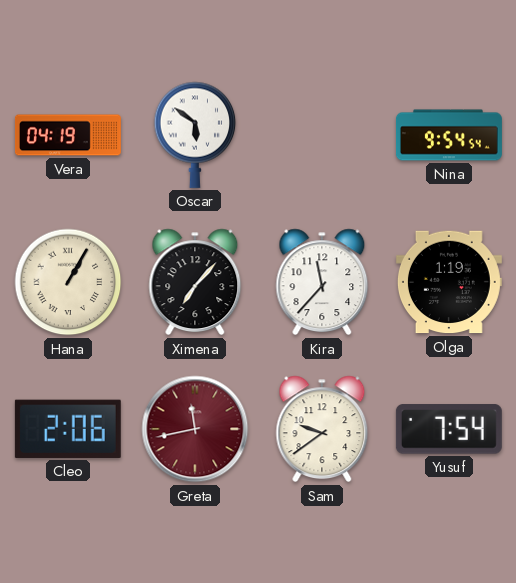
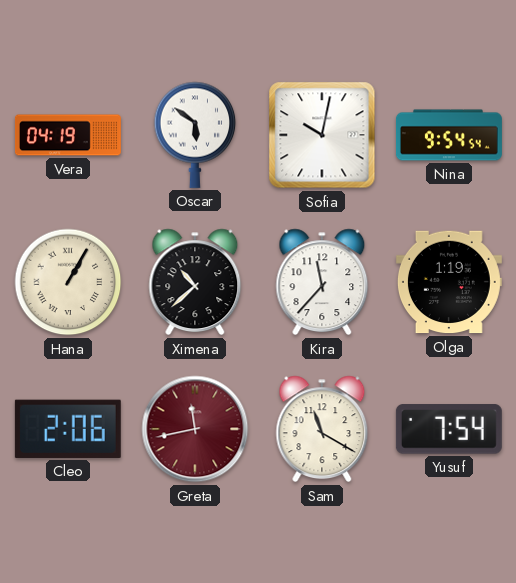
Sofia: none -> 10:02
Ximena: 7:07 -> 10:38
Sam: 9:39 -> 11:20
